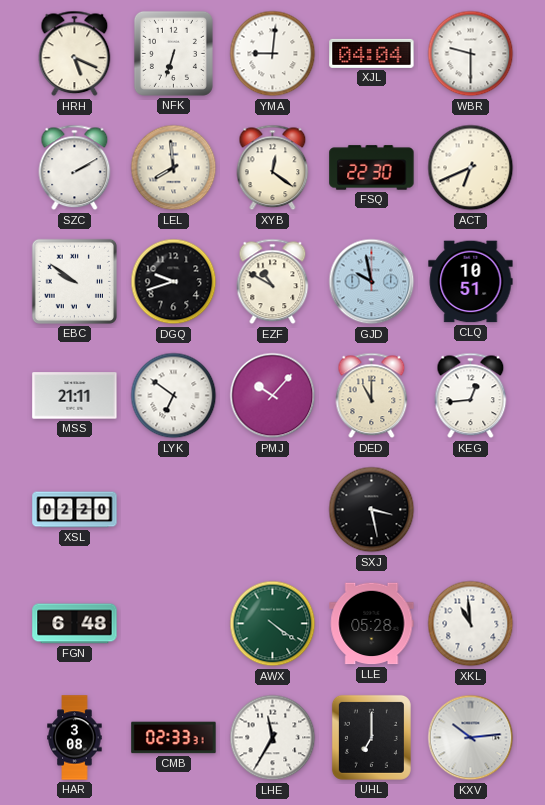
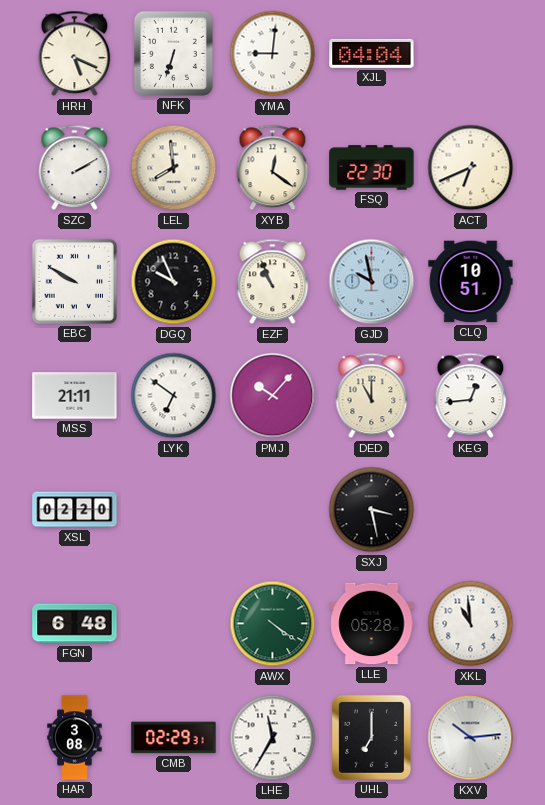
WBR: 9:30 -> none
EBC: 9:51 -> 9:50
DGQ: 9:42 -> 9:56
EZF: 10:50 -> 10:56
CMB: 02:33 -> 02:29
